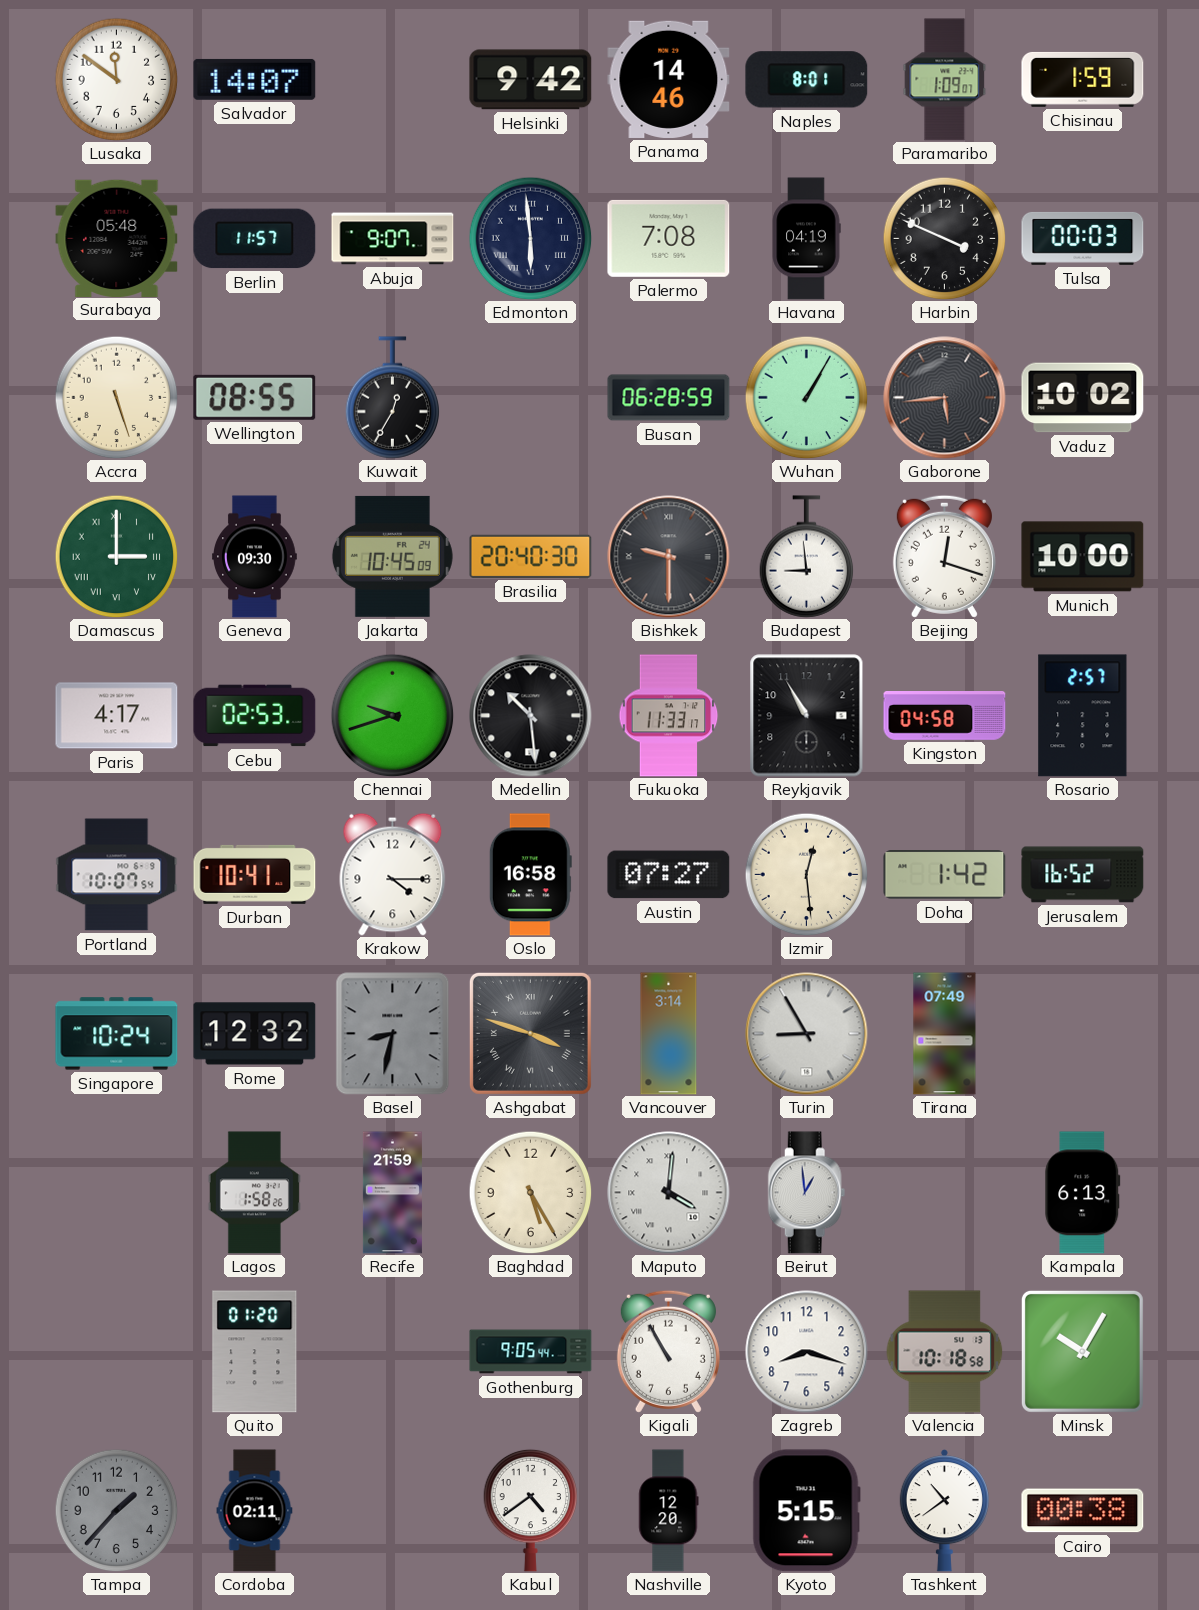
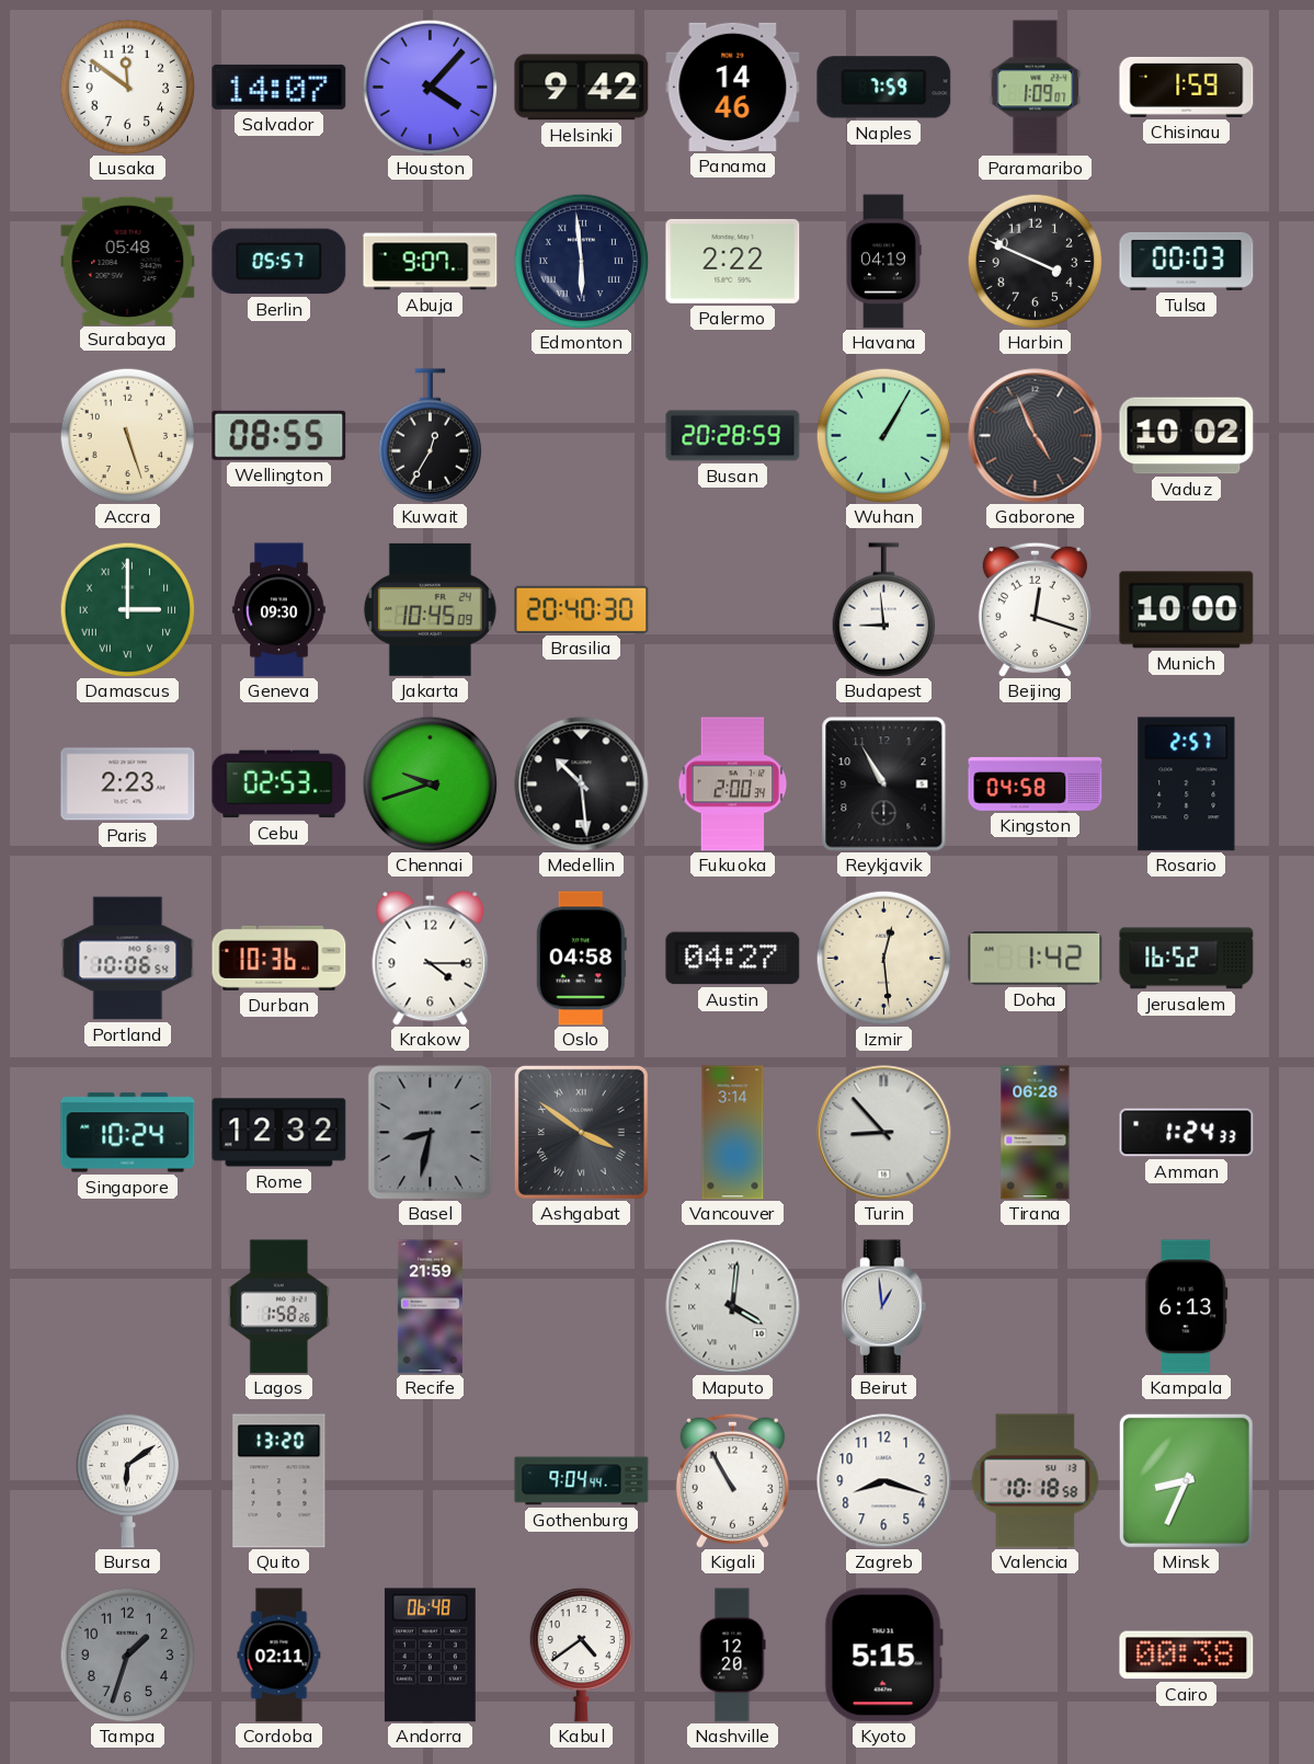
Houston: none -> 4:07
Naples: 8:01 -> 7:59
Berlin: 11:57 -> 05:57
Palermo: 7:08 -> 2:22
Busan: 06:28 -> 20:28
Gaborone: 5:44 -> 4:56
Bishkek: 9:30 -> none
Paris: 4:17 -> 2:23
Fukuoka: 11:33 -> 2:00
Portland: 10:07 -> 10:06
Durban: 10:41 -> 10:36
Oslo: 16:58 -> 04:58
Austin: 07:27 -> 04:27
Ashgabat: 3:48 -> 3:51
Turin: 8:55 -> 8:53
Tirana: 07:49 -> 06:28
Amman: none -> 1:24
Baghdad: 5:25 -> none
Bursa: none -> 6:09
Quito: 01:20 -> 13:20
Gothenburg: 9:05 -> 9:04
Minsk: 10:05 -> 8:34
Tampa: 1:37 -> 1:33
Andorra: none -> 06:48
Tashkent: 10:39 -> none
